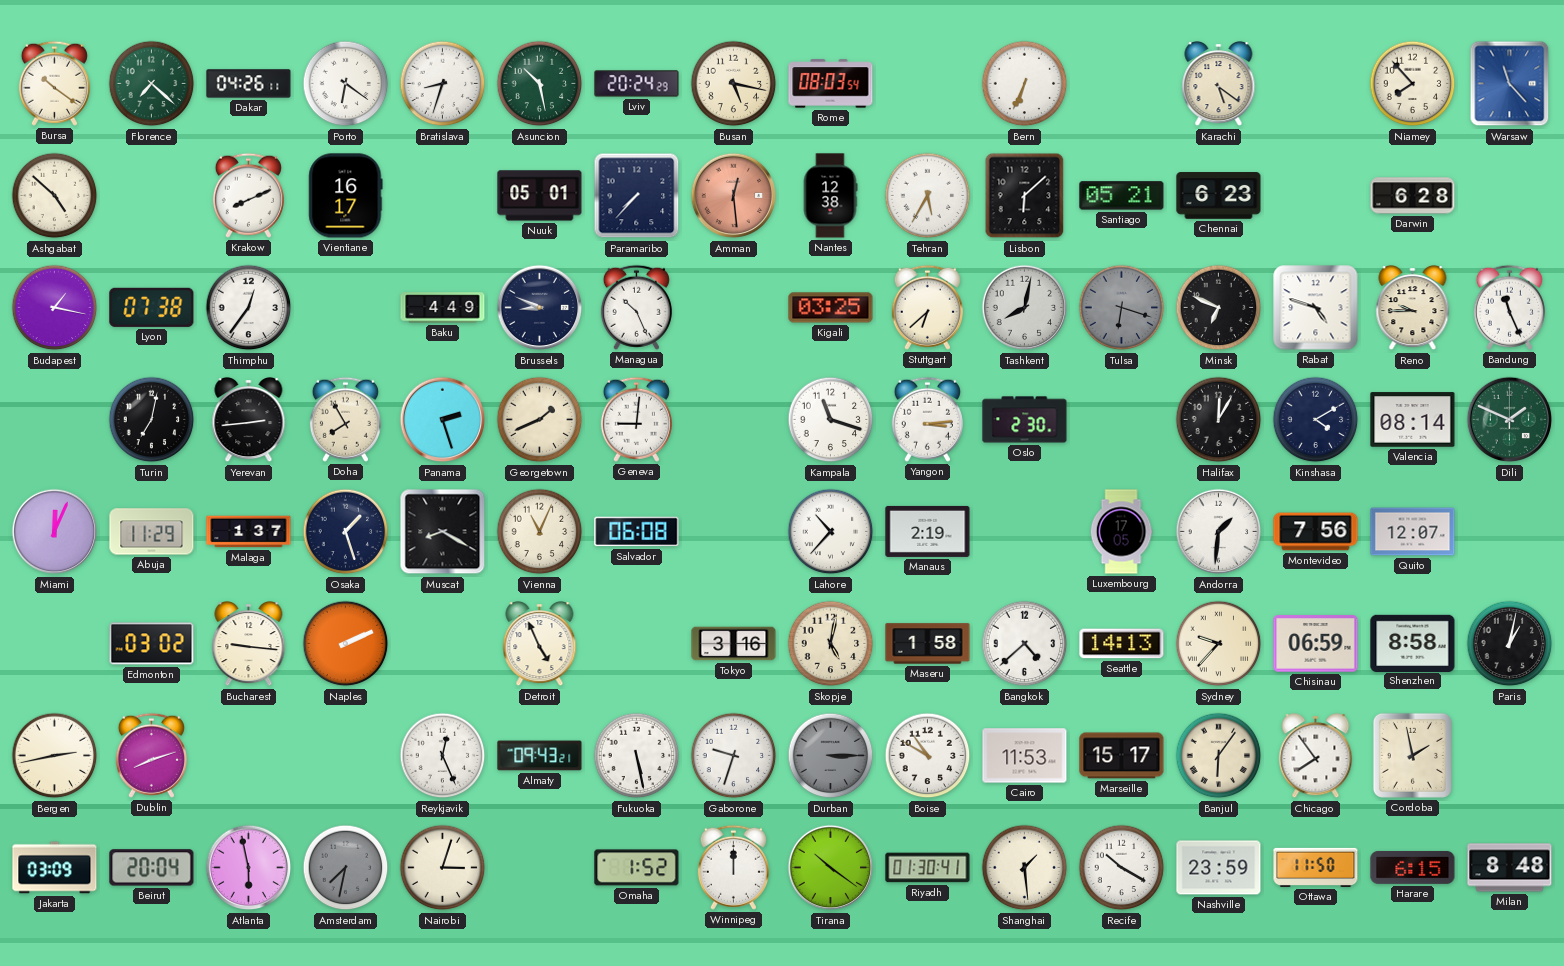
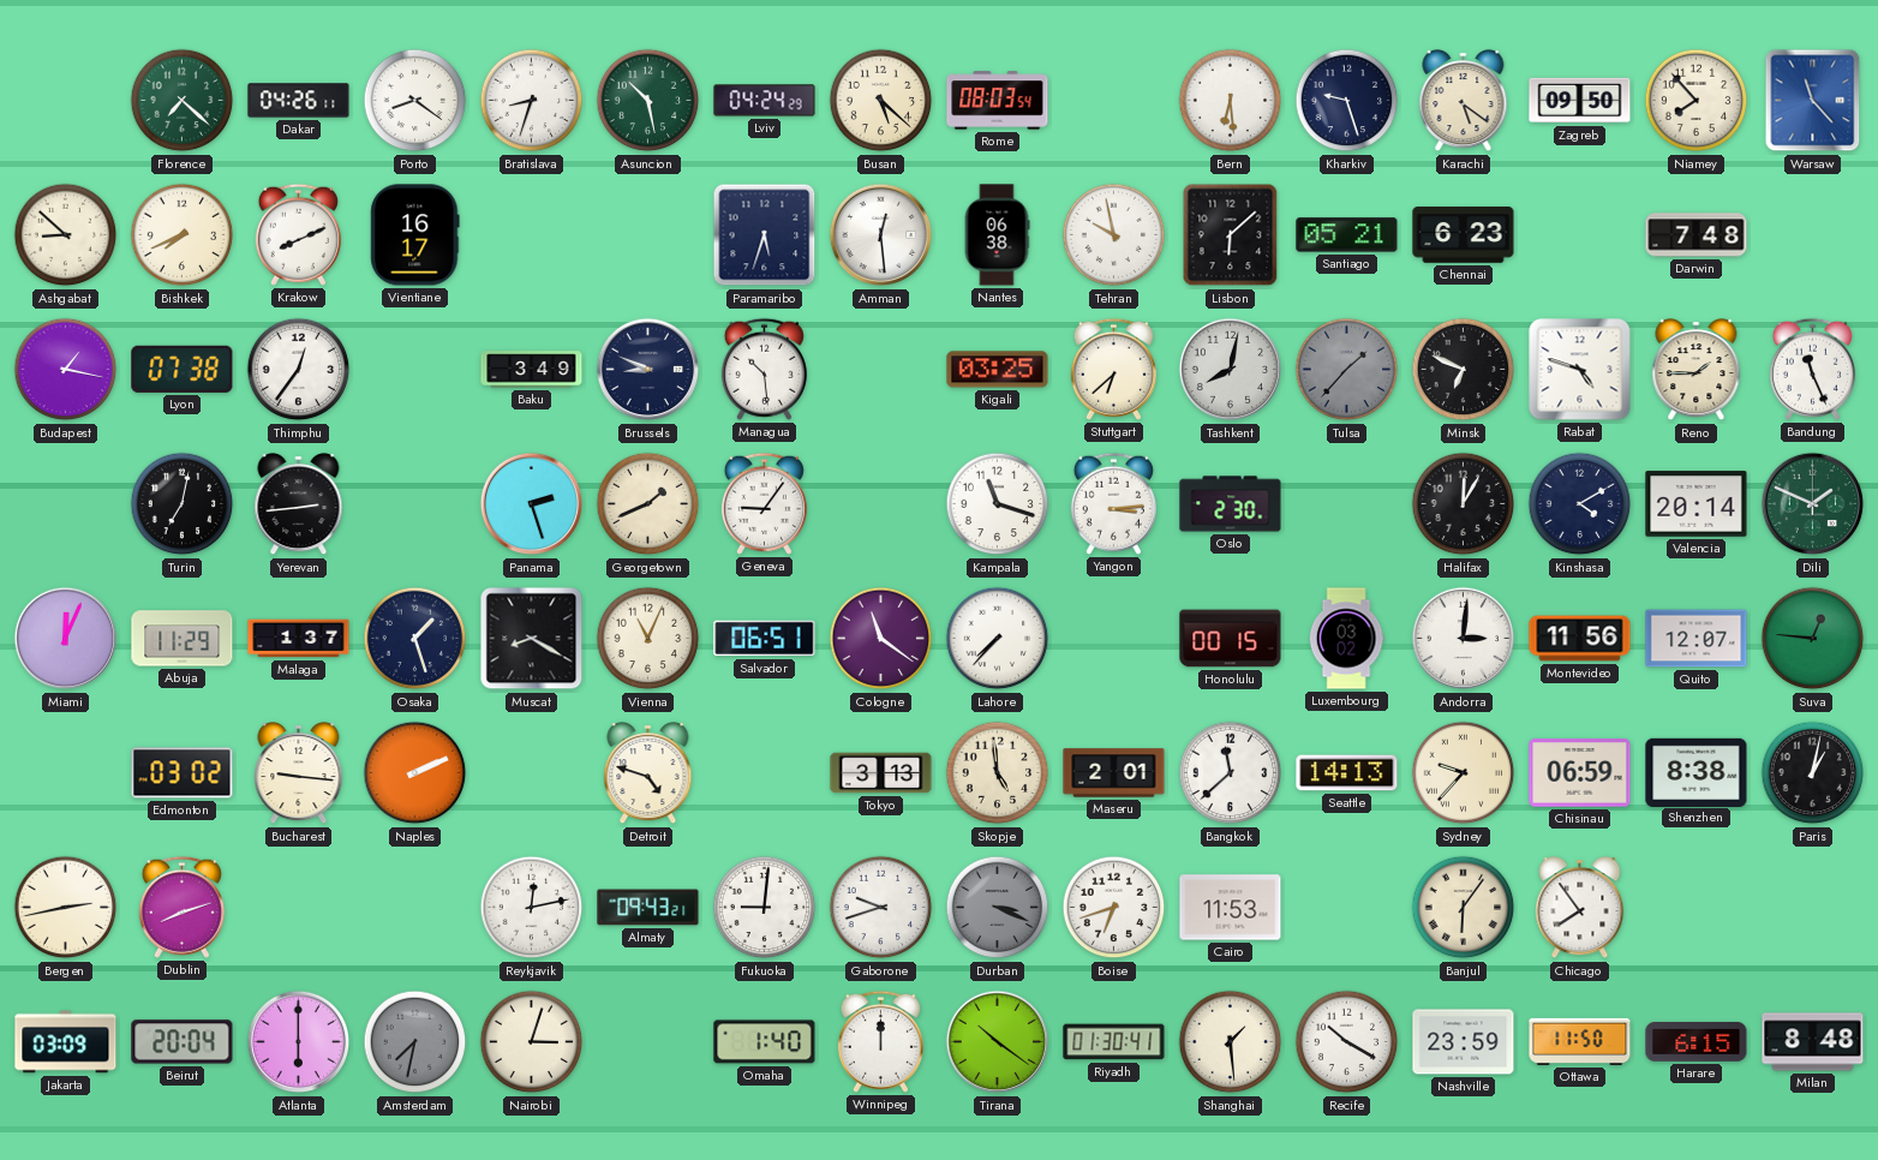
Bursa: 10:21 -> none
Porto: 6:21 -> 8:21
Lviv: 20:24 -> 04:24
Busan: 5:17 -> 5:22
Bern: 6:34 -> 6:29
Kharkiv: none -> 9:27
Zagreb: none -> 09:50
Ashgabat: 4:52 -> 8:52
Bishkek: none -> 7:41
Nuuk: 05:01 -> none
Paramaribo: 7:37 -> 5:33
Amman dial: salmon -> white
Nantes: 12:38 -> 06:38
Tehran: 5:35 -> 9:58
Darwin: 6:28 -> 7:48
Baku: 4:49 -> 3:49
Managua: 10:26 -> 10:29
Tulsa: 6:18 -> 1:37
Reno: 9:45 -> 1:45
Doha: 7:55 -> none
Geneva: 9:01 -> 9:06
Valencia: 08:14 -> 20:14
Salvador: 06:08 -> 06:51
Cologne: none -> 11:21
Lahore: 10:37 -> 7:37
Manaus: 2:19 -> none
Honolulu: none -> 00:15
Luxembourg: 17:05 -> 03:02
Andorra: 1:31 -> 3:01
Montevideo: 7:56 -> 11:56
Suva: none -> 12:46
Detroit: 4:56 -> 4:48
Tokyo: 3:16 -> 3:13
Skopje: 5:02 -> 4:59
Maseru: 1:58 -> 2:01
Bangkok: 4:38 -> 11:38
Shenzhen: 8:58 -> 8:38
Reykjavik: 12:26 -> 12:13
Fukuoka: 5:28 -> 9:01
Gaborone: 9:33 -> 9:42
Durban: 3:15 -> 3:19
Boise: 10:50 -> 6:42
Marseille: 15:17 -> none
Cordoba: 1:58 -> none
Atlanta: 5:58 -> 6:00
Omaha: 1:52 -> 1:40
